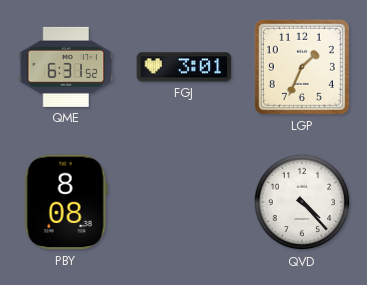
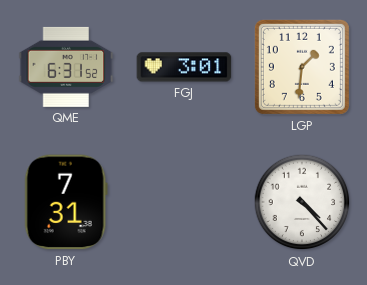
LGP: 1:34 -> 1:31
PBY: 8:08 -> 7:31
